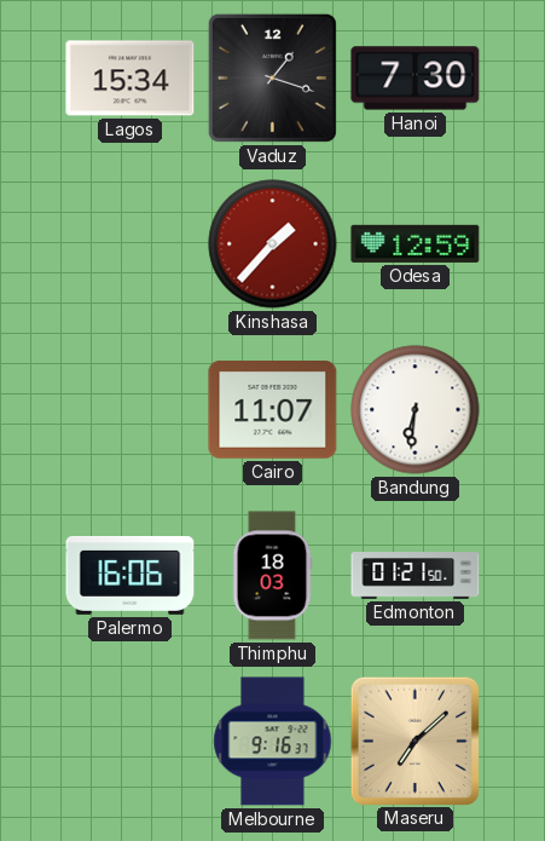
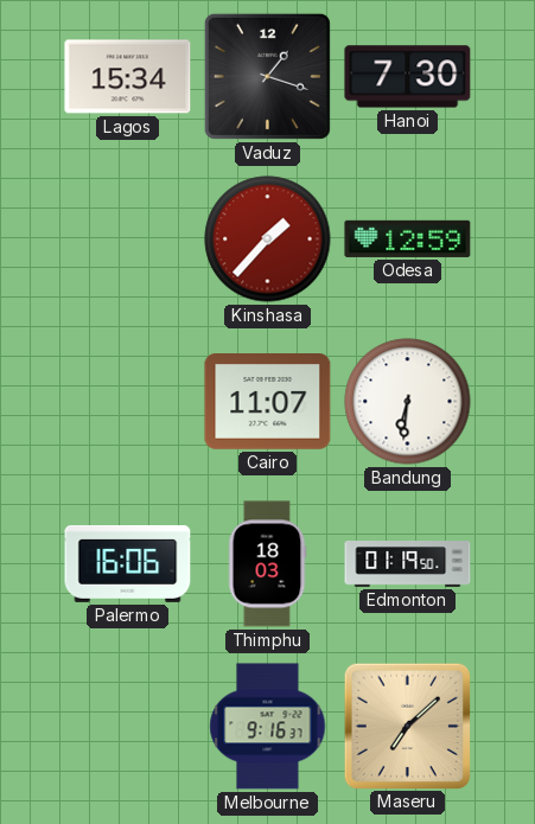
Edmonton: 01:21 -> 01:19
